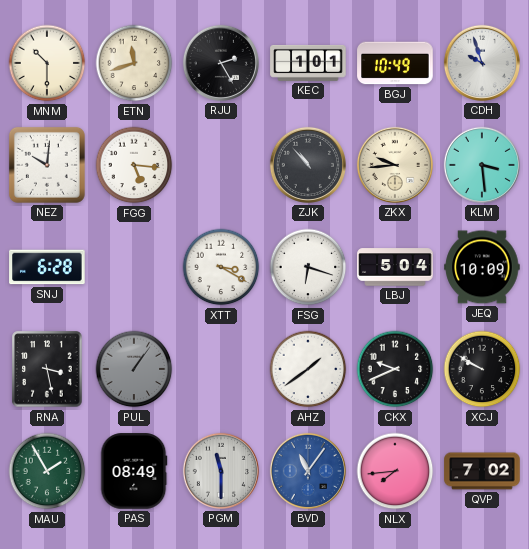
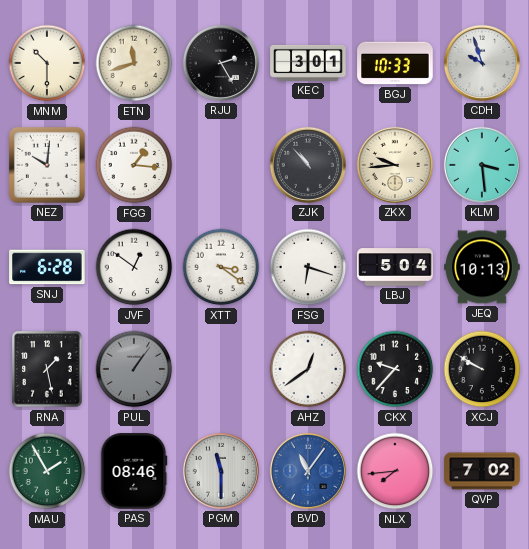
KEC: 1:01 -> 3:01
BGJ: 10:49 -> 10:33
FGG: 5:16 -> 1:16
JVF: none -> 12:51
XTT: 3:20 -> 3:21
JEQ: 10:09 -> 10:13
RNA: 3:28 -> 1:28
AHZ: 1:39 -> 12:39
CKX: 9:41 -> 9:37
PAS: 08:49 -> 08:46
